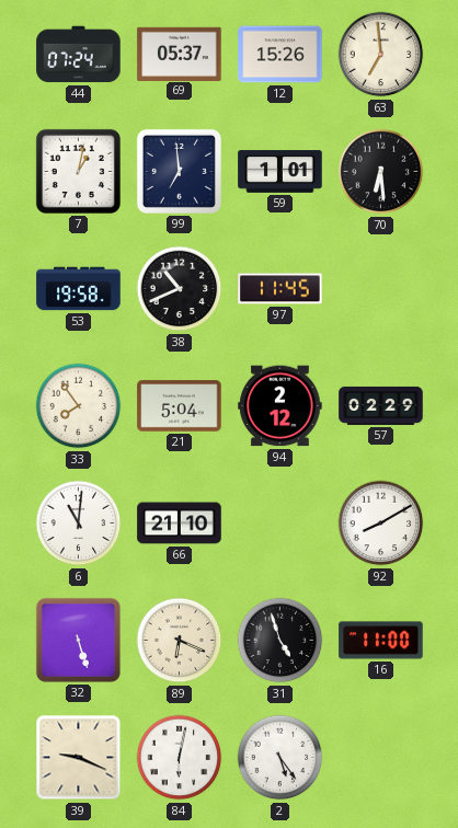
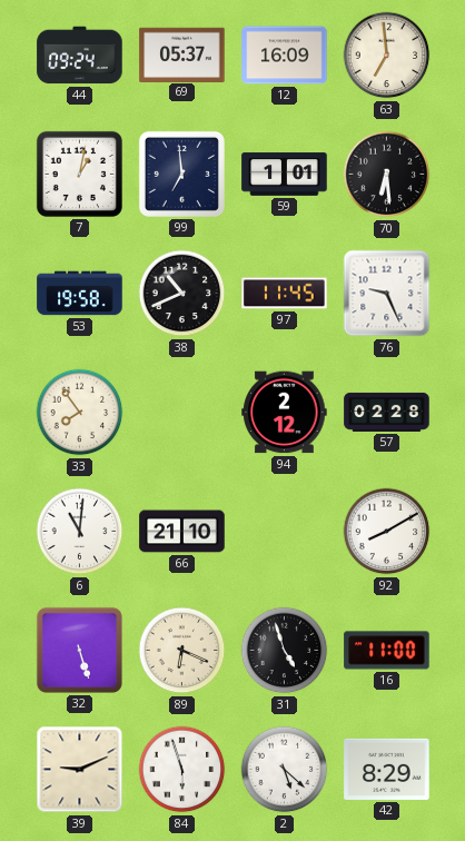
44: 07:24 -> 09:24
12: 15:26 -> 16:09
76: none -> 9:26
21: 5:04 -> none
57: 02:29 -> 02:28
39: 9:19 -> 9:11
84: 6:02 -> 5:57
2: 5:24 -> 5:22
42: none -> 8:29
